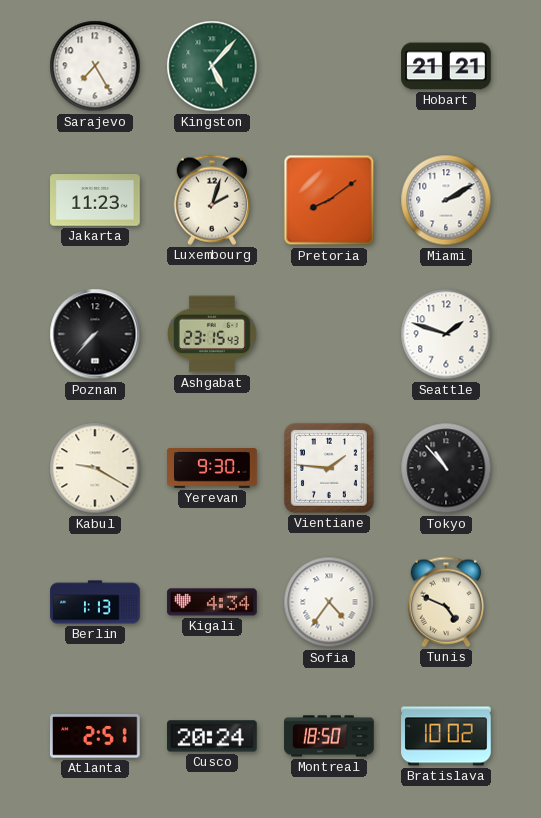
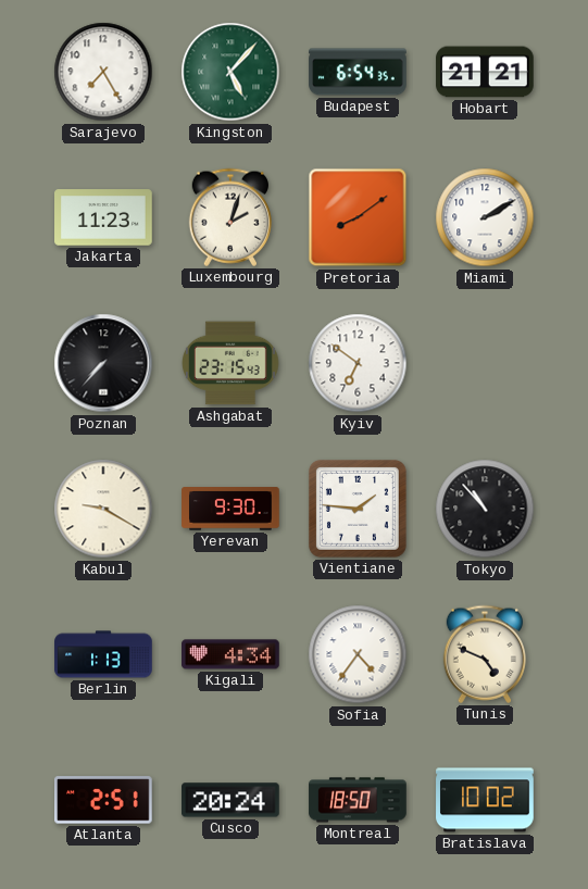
Budapest: none -> 6:54
Kyiv: none -> 6:51
Seattle: 1:48 -> none
